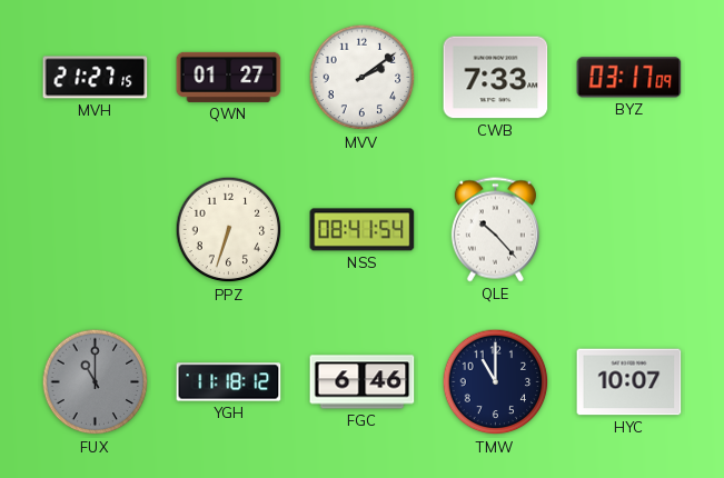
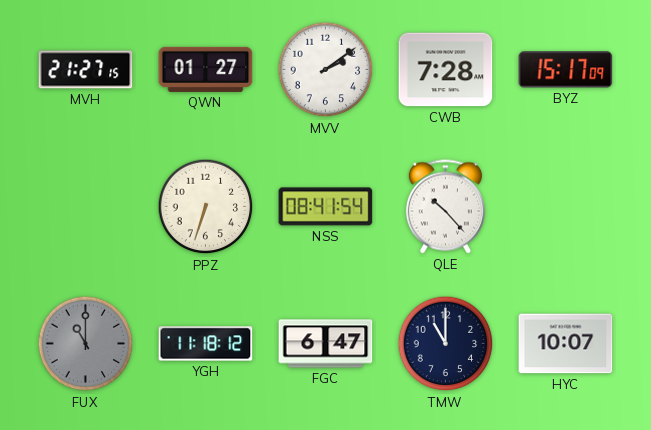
CWB: 7:33 -> 7:28
BYZ: 03:17 -> 15:17
FGC: 6:46 -> 6:47
